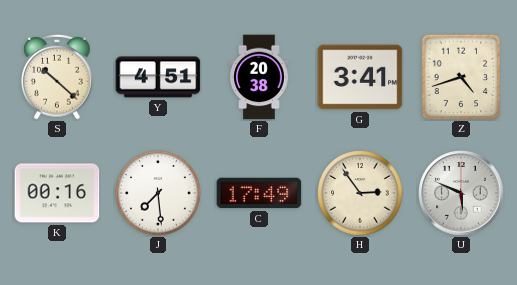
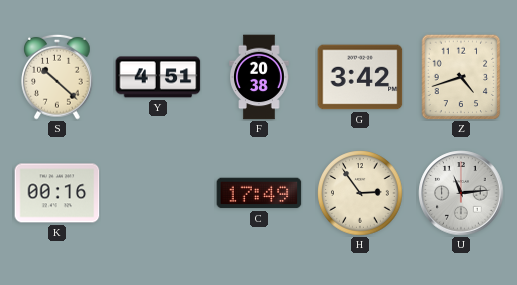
G: 3:41 -> 3:42
J: 7:29 -> none
U: 5:49 -> 11:14
